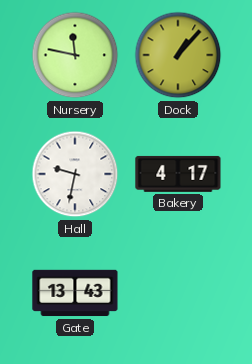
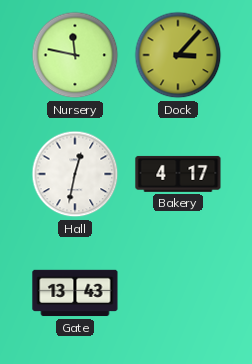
Dock: 1:07 -> 3:07
Hall: 9:32 -> 12:32
